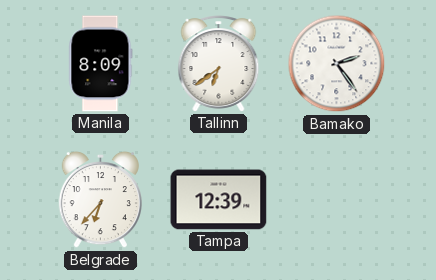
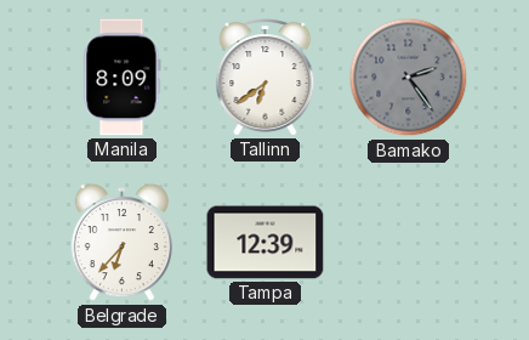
Bamako dial: white -> grey
